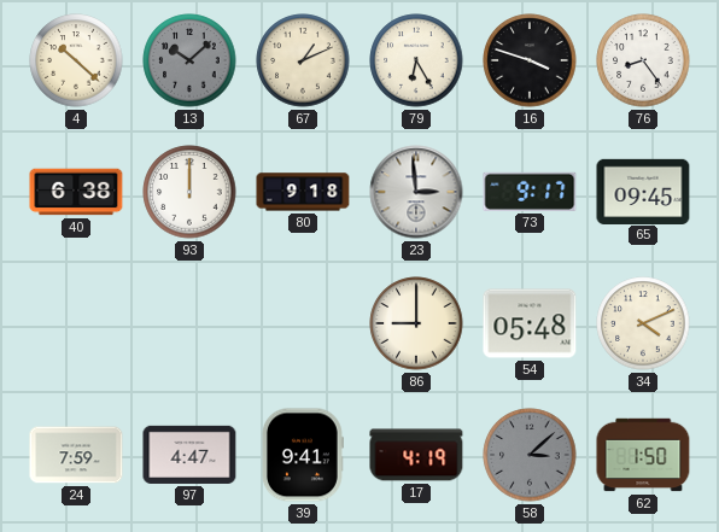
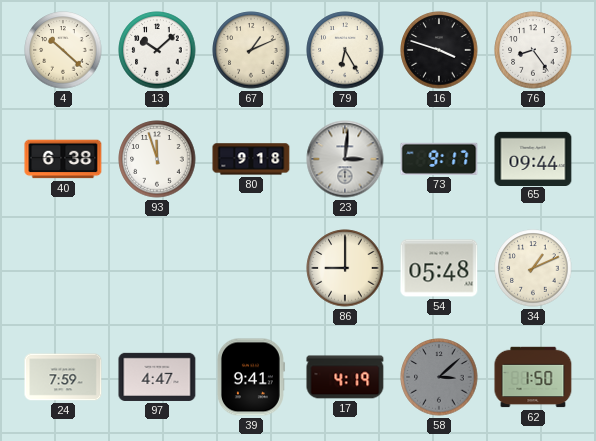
13 dial: grey -> white
93: 12:00 -> 11:57
23: 2:59 -> 3:01
65: 09:45 -> 09:44
34: 4:11 -> 1:11
